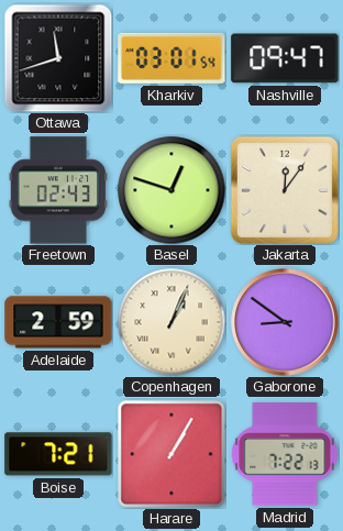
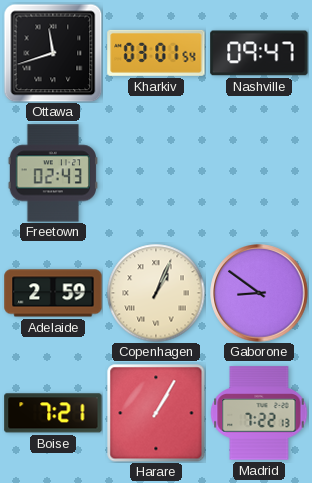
Basel: 12:48 -> none
Jakarta: 12:06 -> none
